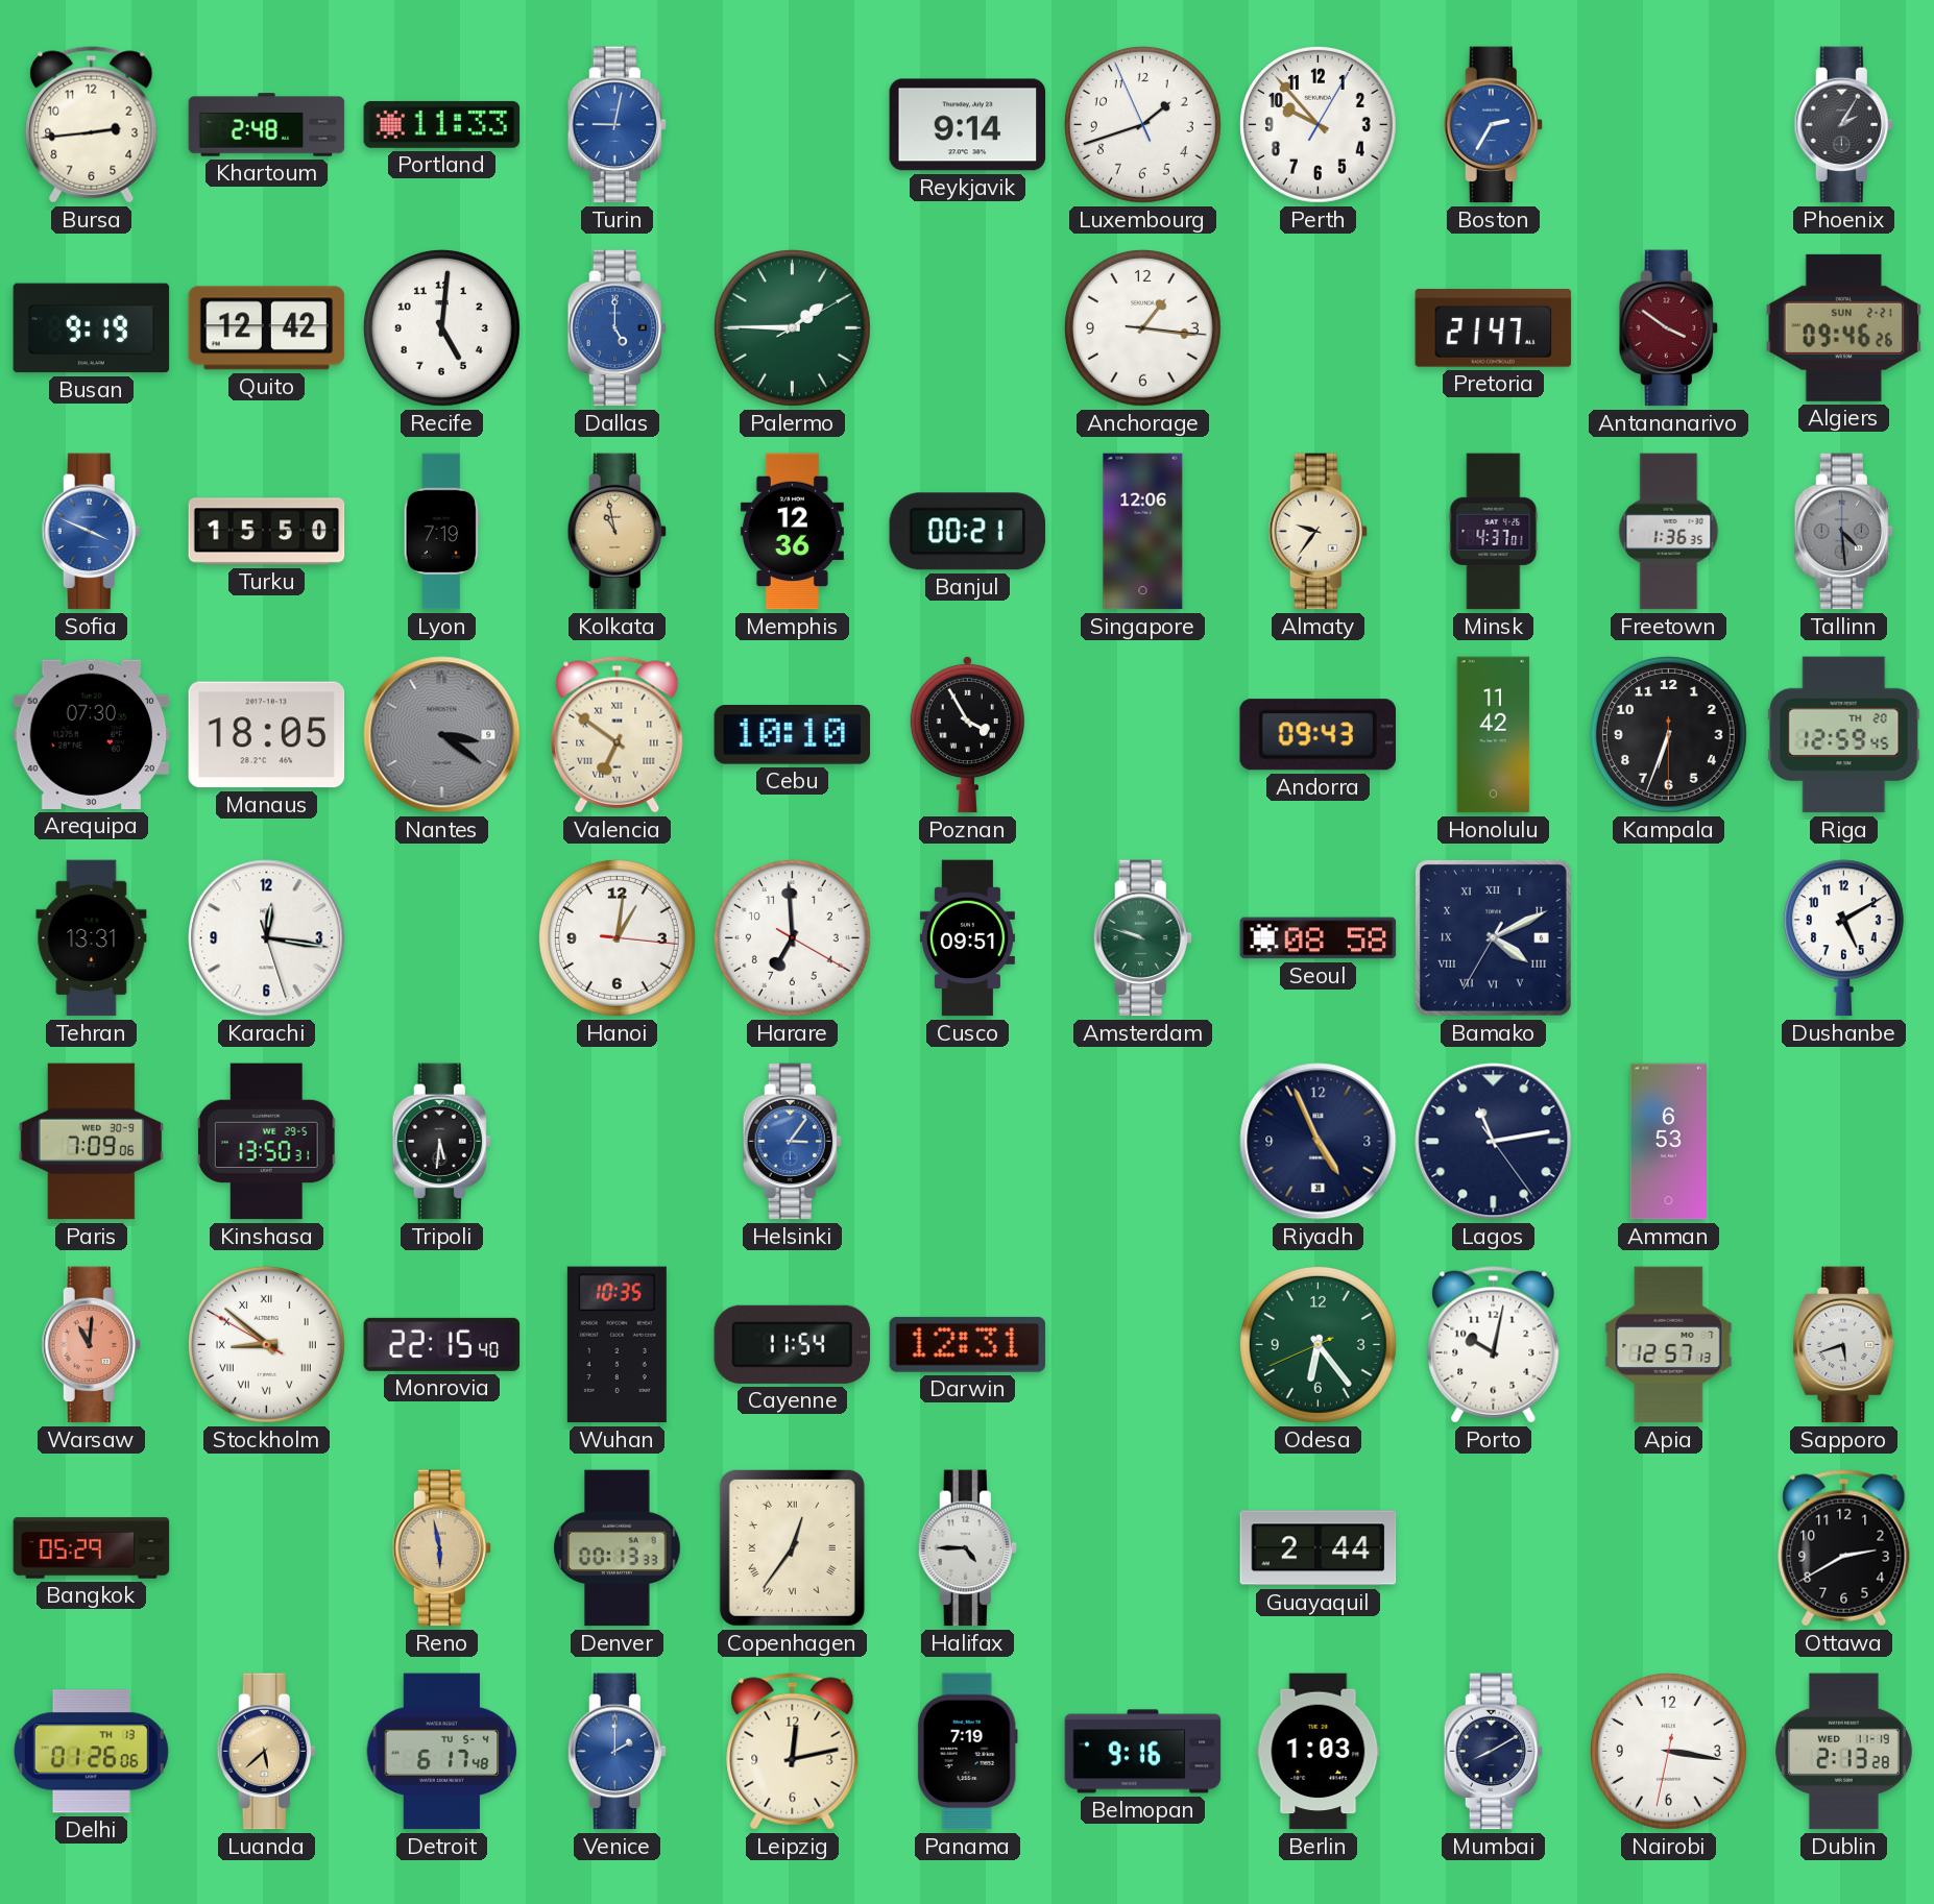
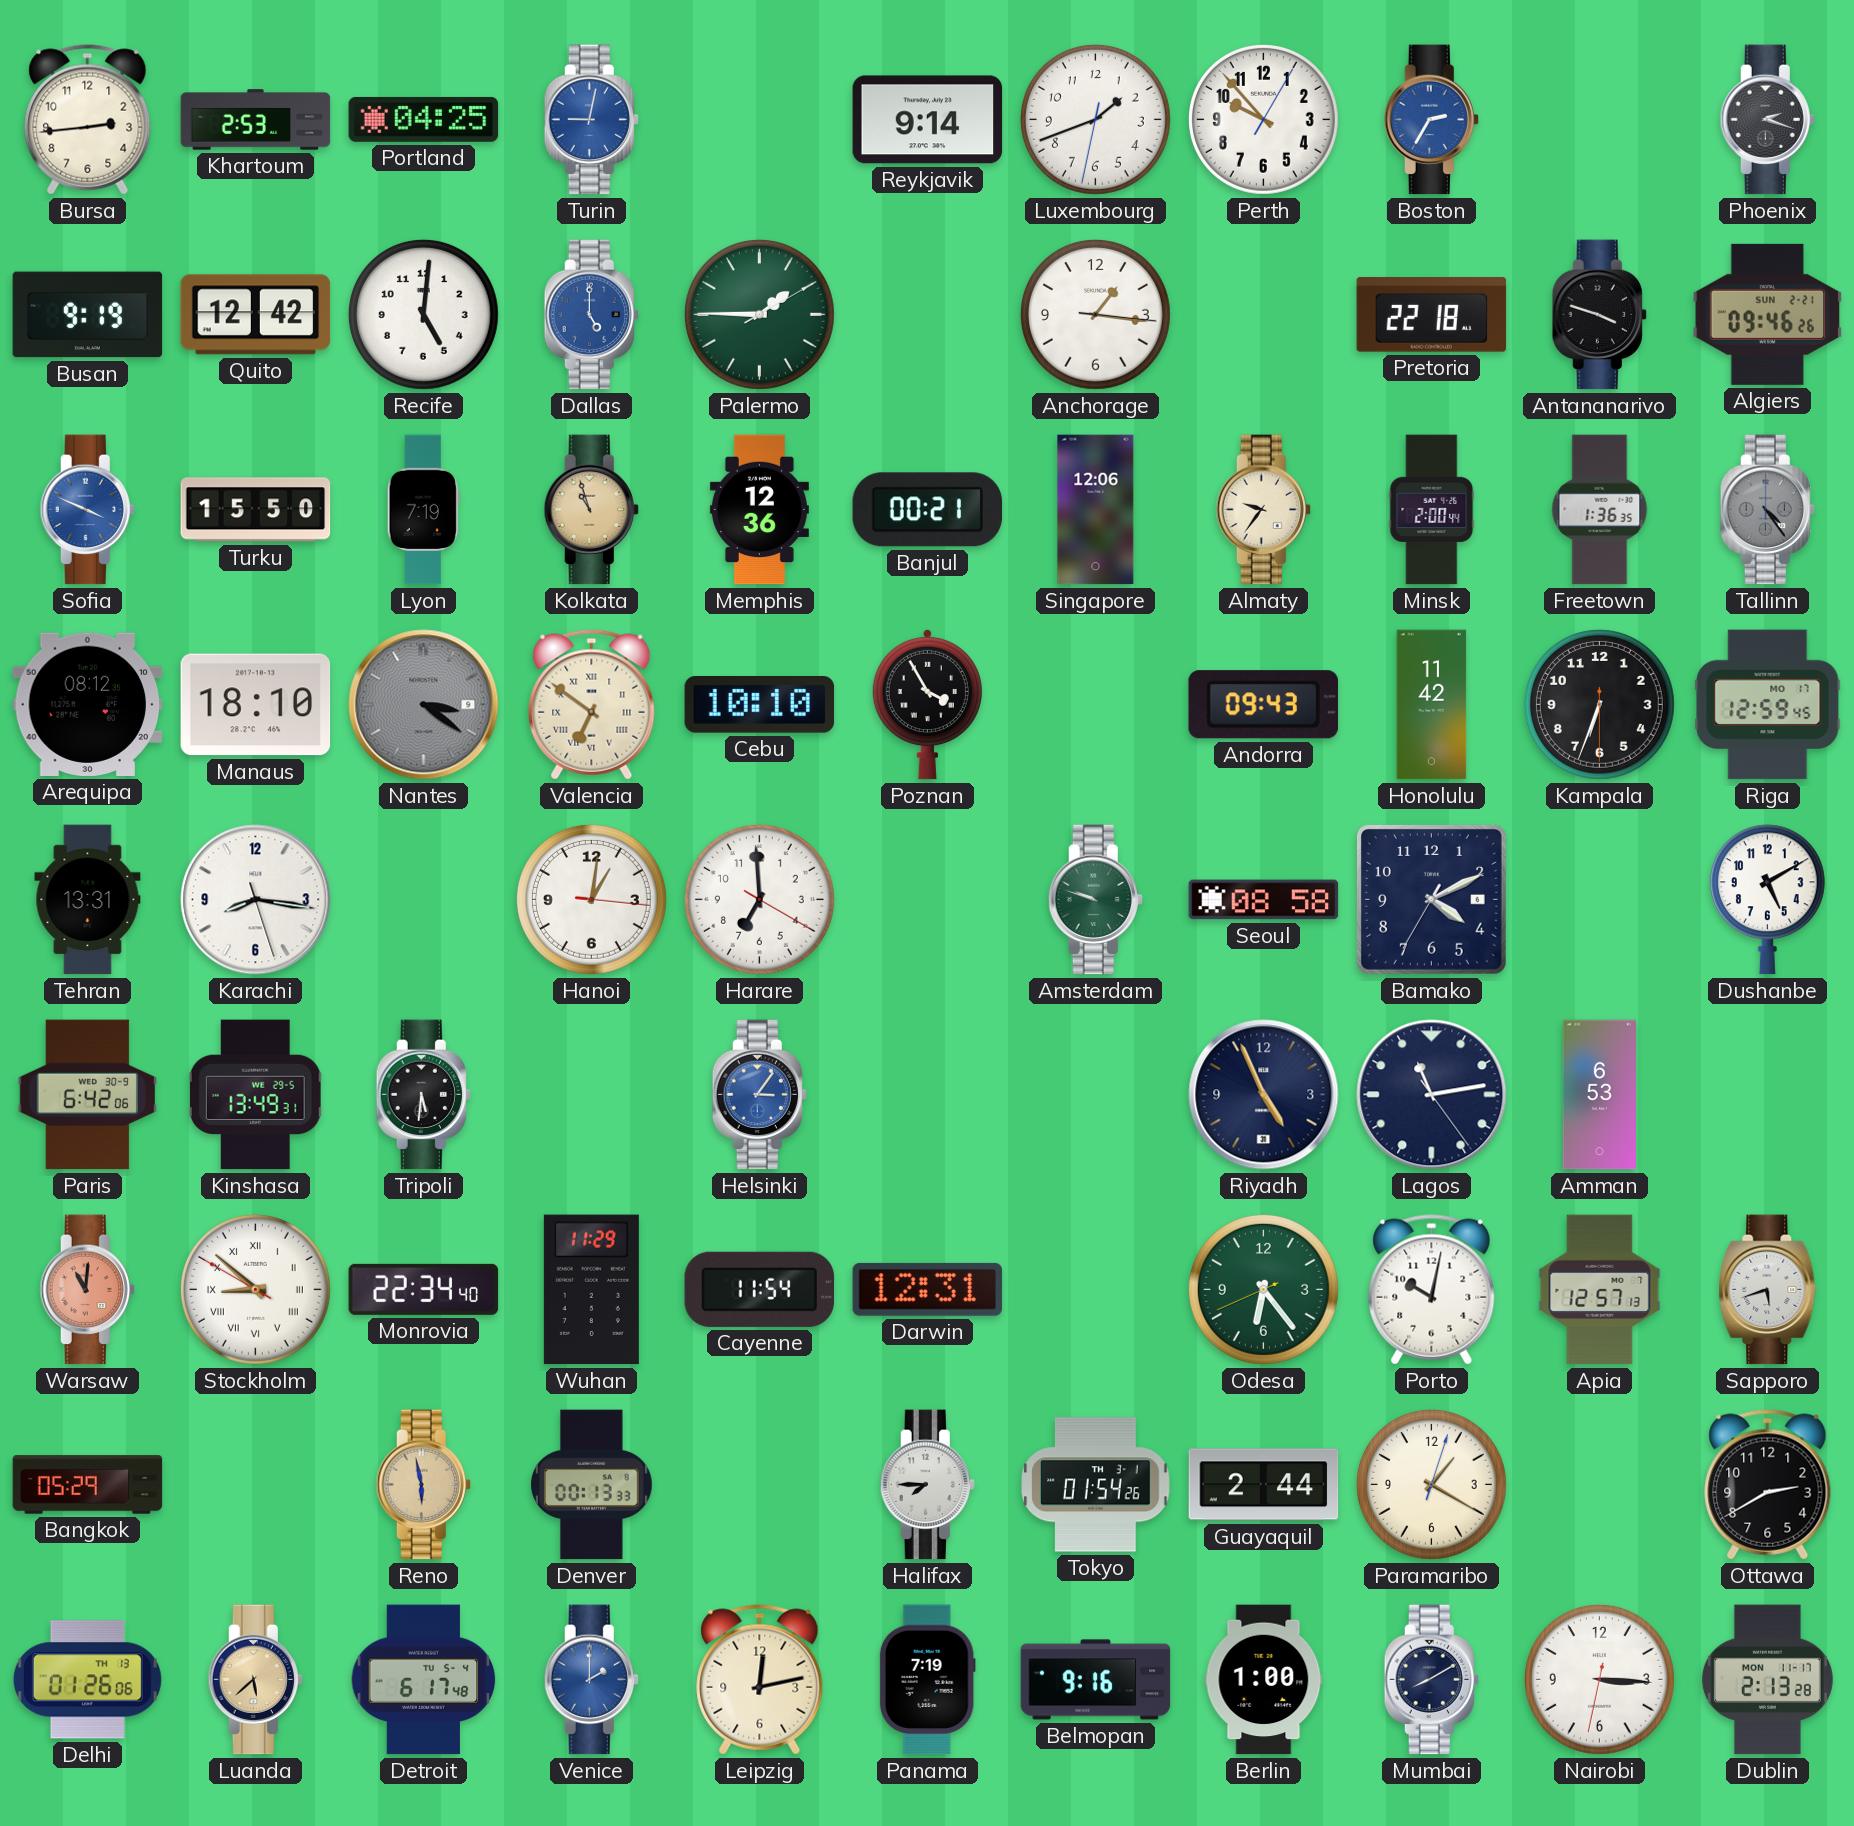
Khartoum: 2:48 -> 2:53
Portland: 11:33 -> 04:25
Luxembourg: 1:41:56 -> 1:41:32
Phoenix: 2:05 -> 2:18
Pretoria: 21:47 -> 22:18
Antananarivo: 3:51 -> 3:48
Antananarivo dial: burgundy -> black
Kolkata: 10:58 -> 10:57
Minsk: 4:37 -> 2:00
Tallinn: 4:29 -> 4:24
Arequipa: 07:30 -> 08:12
Manaus: 18:05 -> 18:10
Riga date: TH 20 -> MO 17
Karachi: 12:16 -> 8:16
Cusco: 09:51 -> none
Bamako numerals: Roman -> Arabic
Paris: 7:09 -> 6:42
Kinshasa: 13:50 -> 13:49
Monrovia: 22:15 -> 22:34
Wuhan: 10:35 -> 11:29
Copenhagen: 12:36 -> none
Halifax: 4:45 -> 7:45
Tokyo: none -> 01:54
Paramaribo: none -> 1:20
Berlin: 1:03 -> 1:00
Nairobi: 3:16 -> 3:15
Dublin date: WED 11-19 -> MON 11-17
